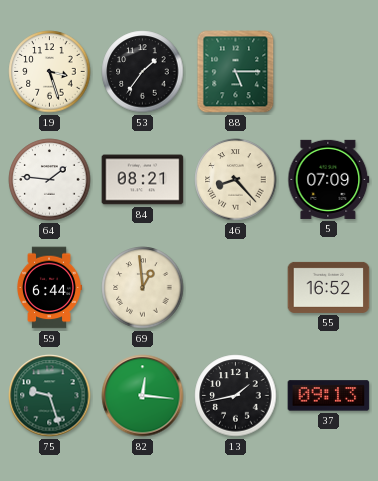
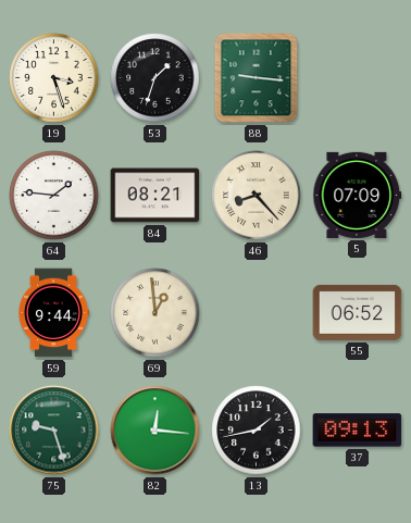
53: 1:36 -> 1:33
88: 5:15 -> 9:16
59: 6:44 -> 9:44
55: 16:52 -> 06:52
